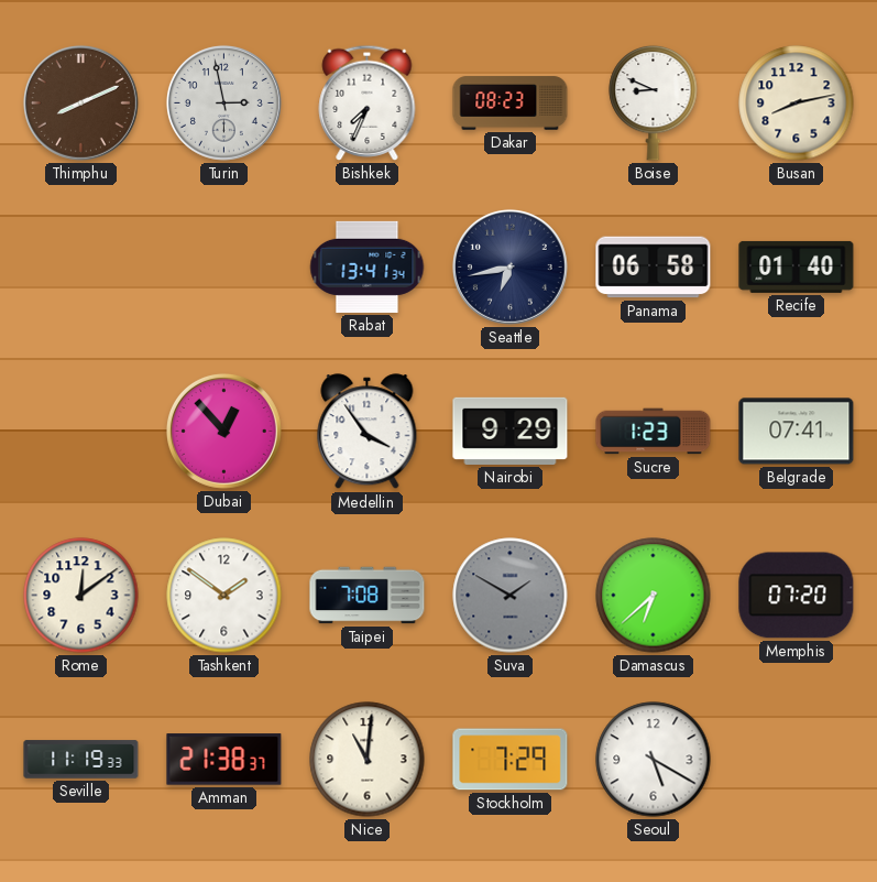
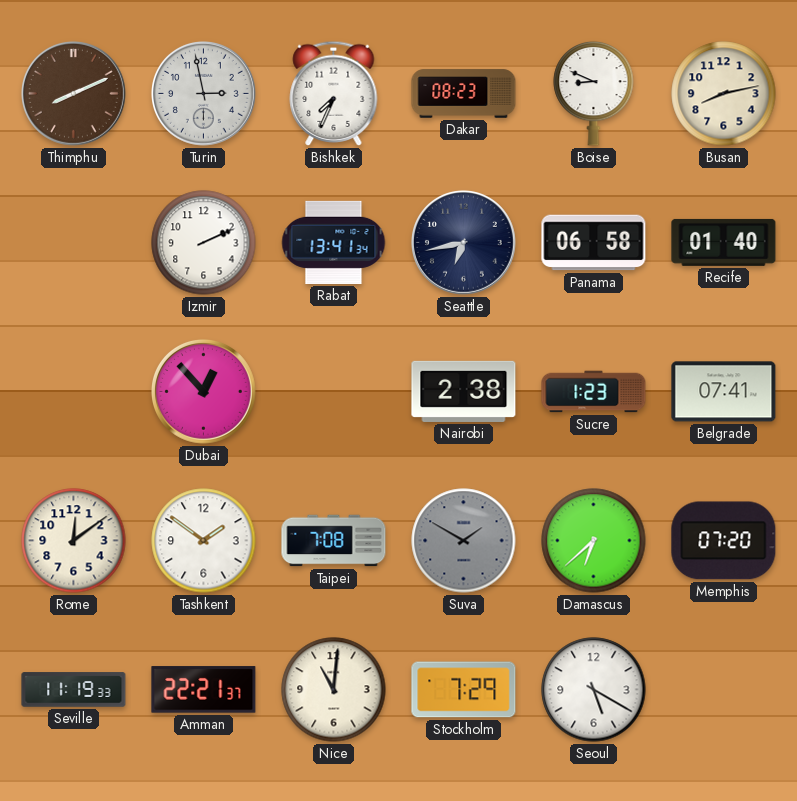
Izmir: none -> 2:11
Medellin: 3:54 -> none
Nairobi: 9:29 -> 2:38
Amman: 21:38 -> 22:21
